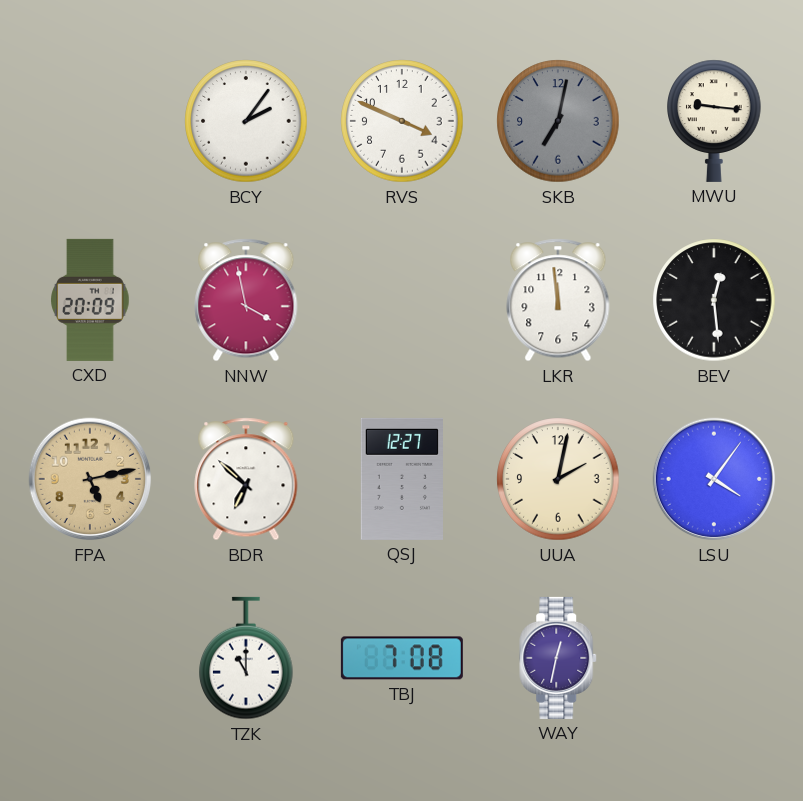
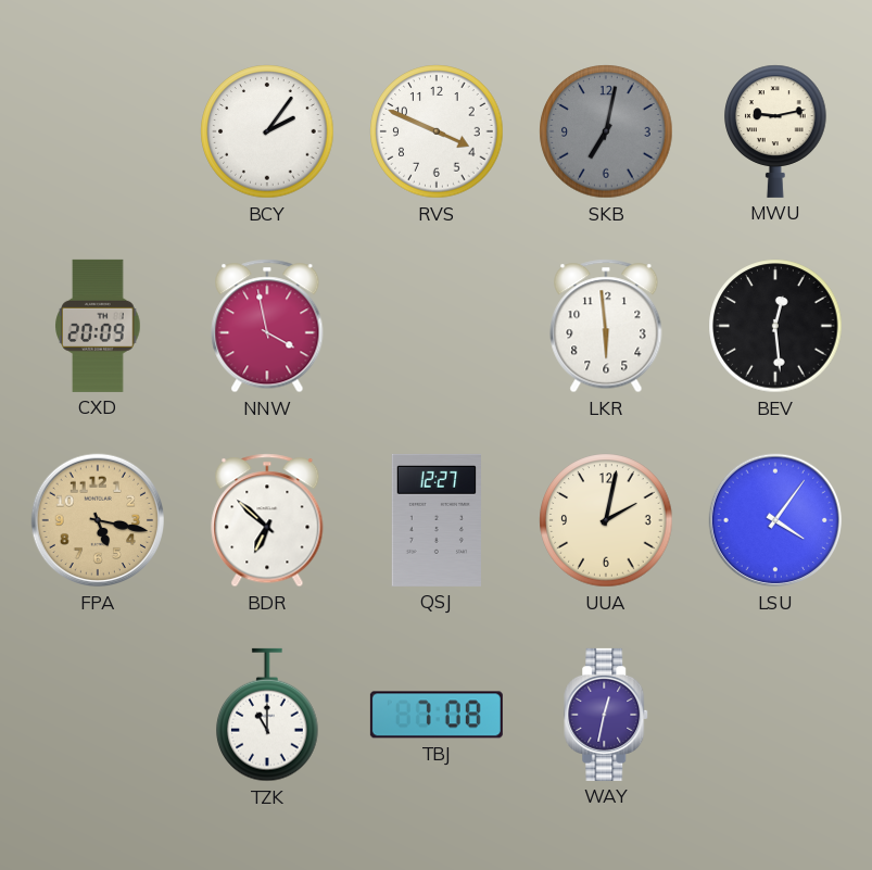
MWU: 9:16 -> 9:13
LKR: 11:59 -> 5:59
FPA: 5:13 -> 5:17
